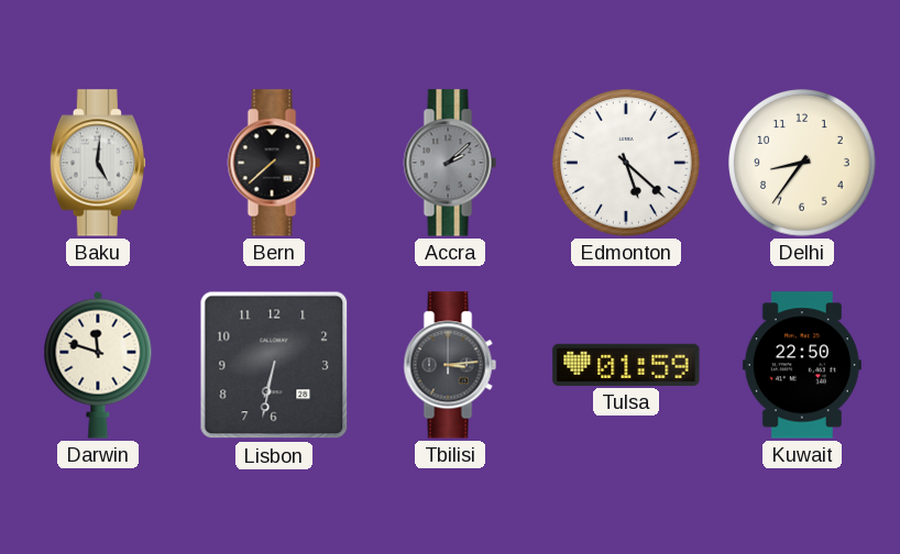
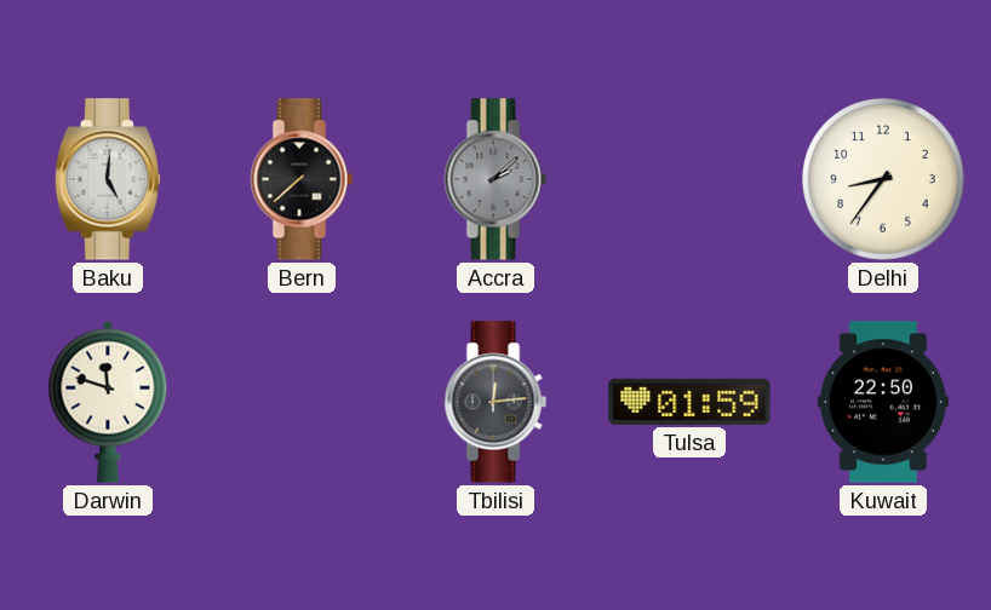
Edmonton: 5:22 -> none
Lisbon: 6:32 -> none
Tbilisi: 3:14 -> 12:14
